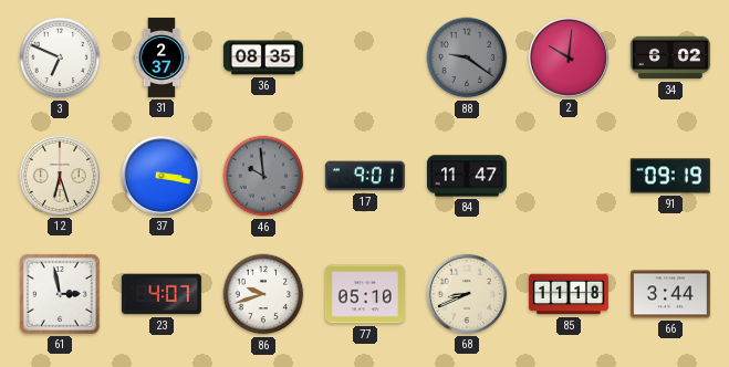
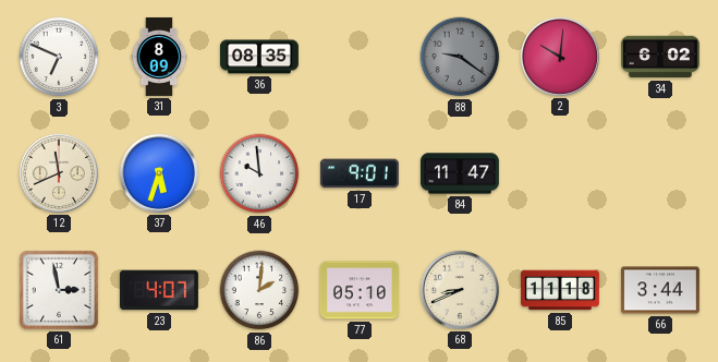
31: 2:37 -> 8:09
12: 6:27 -> 11:41
37: 3:17 -> 5:33
46 dial: grey -> white
91: 09:19 -> none
86: 9:42 -> 2:01
